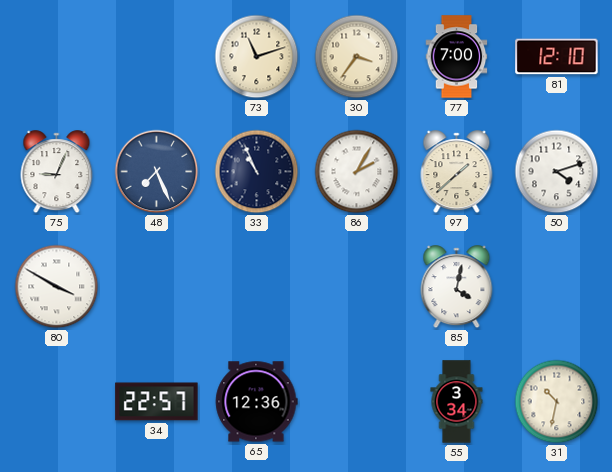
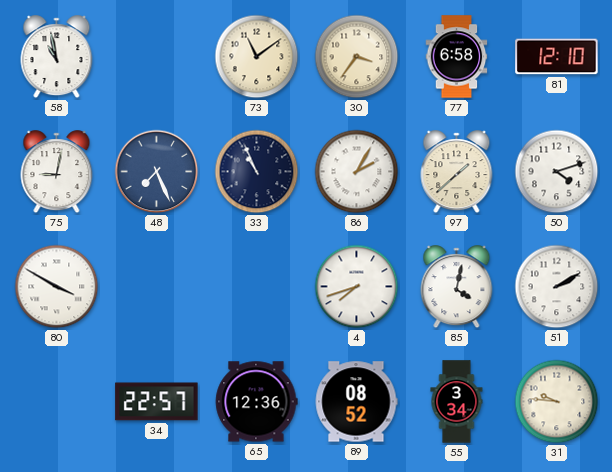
58: none -> 10:58
73: 11:12 -> 11:09
77: 7:00 -> 6:58
75: 9:04 -> 9:02
4: none -> 7:42
51: none -> 2:10
89: none -> 08:52
31: 10:32 -> 9:46
